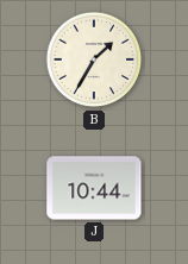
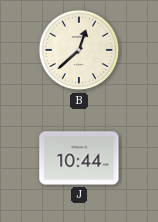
B: 1:35 -> 12:38
